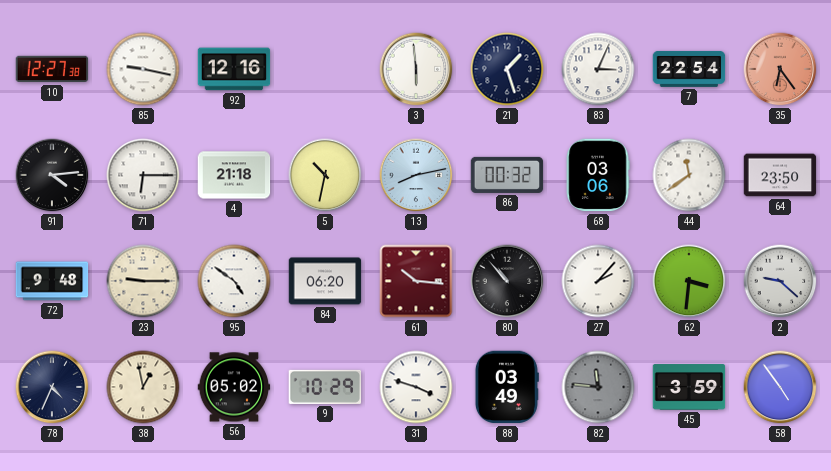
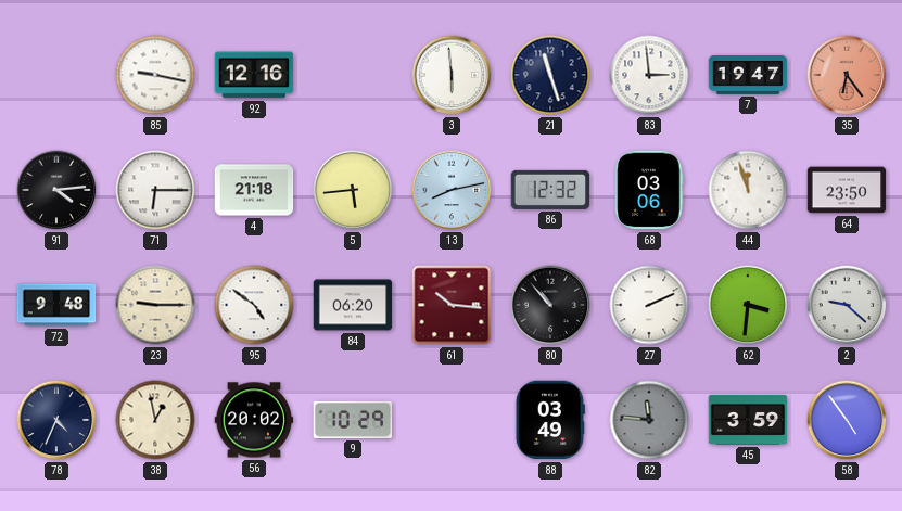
10: 12:27 -> none
21: 1:27 -> 11:27
83: 3:04 -> 2:59
7: 22:54 -> 19:47
5: 10:32 -> 5:44
86: 00:32 -> 12:32
44: 11:39 -> 11:57
27: 2:07 -> 2:11
56: 05:02 -> 20:02
31: 3:48 -> none
